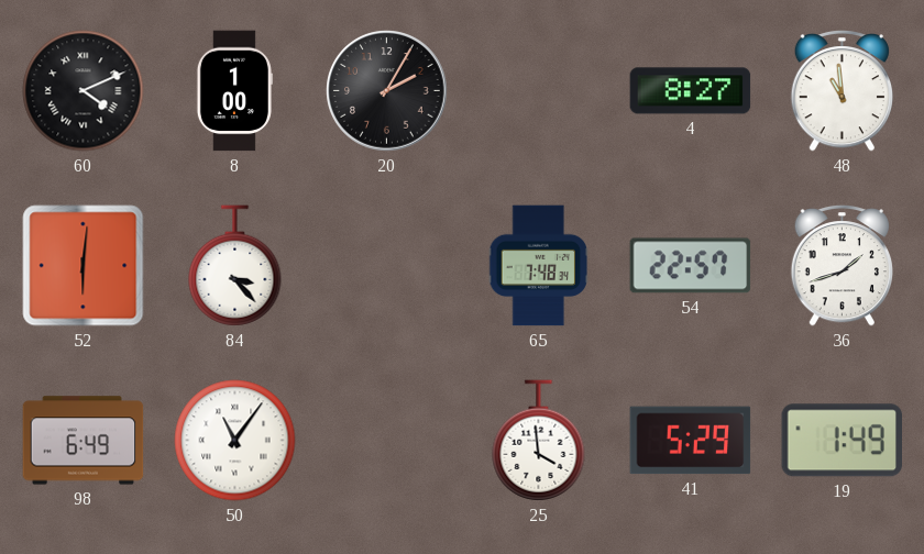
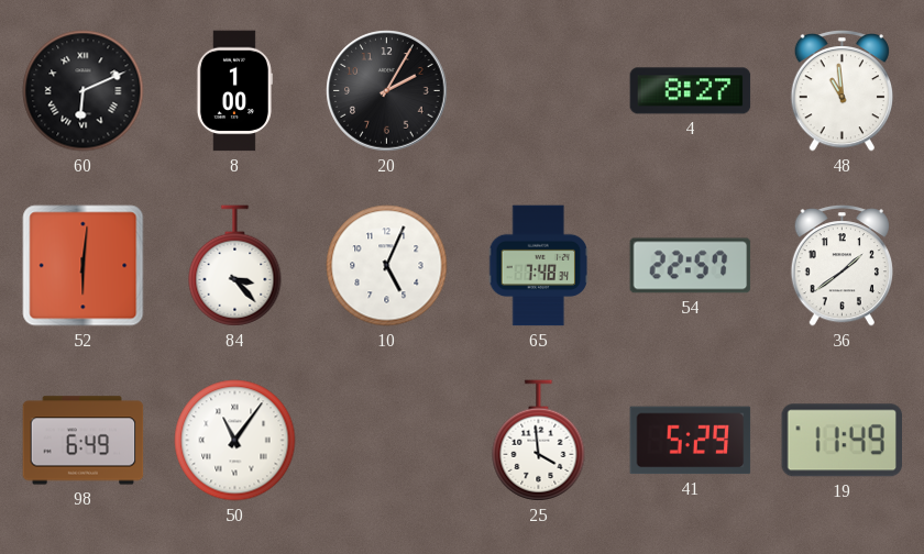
60: 4:11 -> 6:11
10: none -> 5:04
36: 1:42 -> 1:39
19: 1:49 -> 11:49
